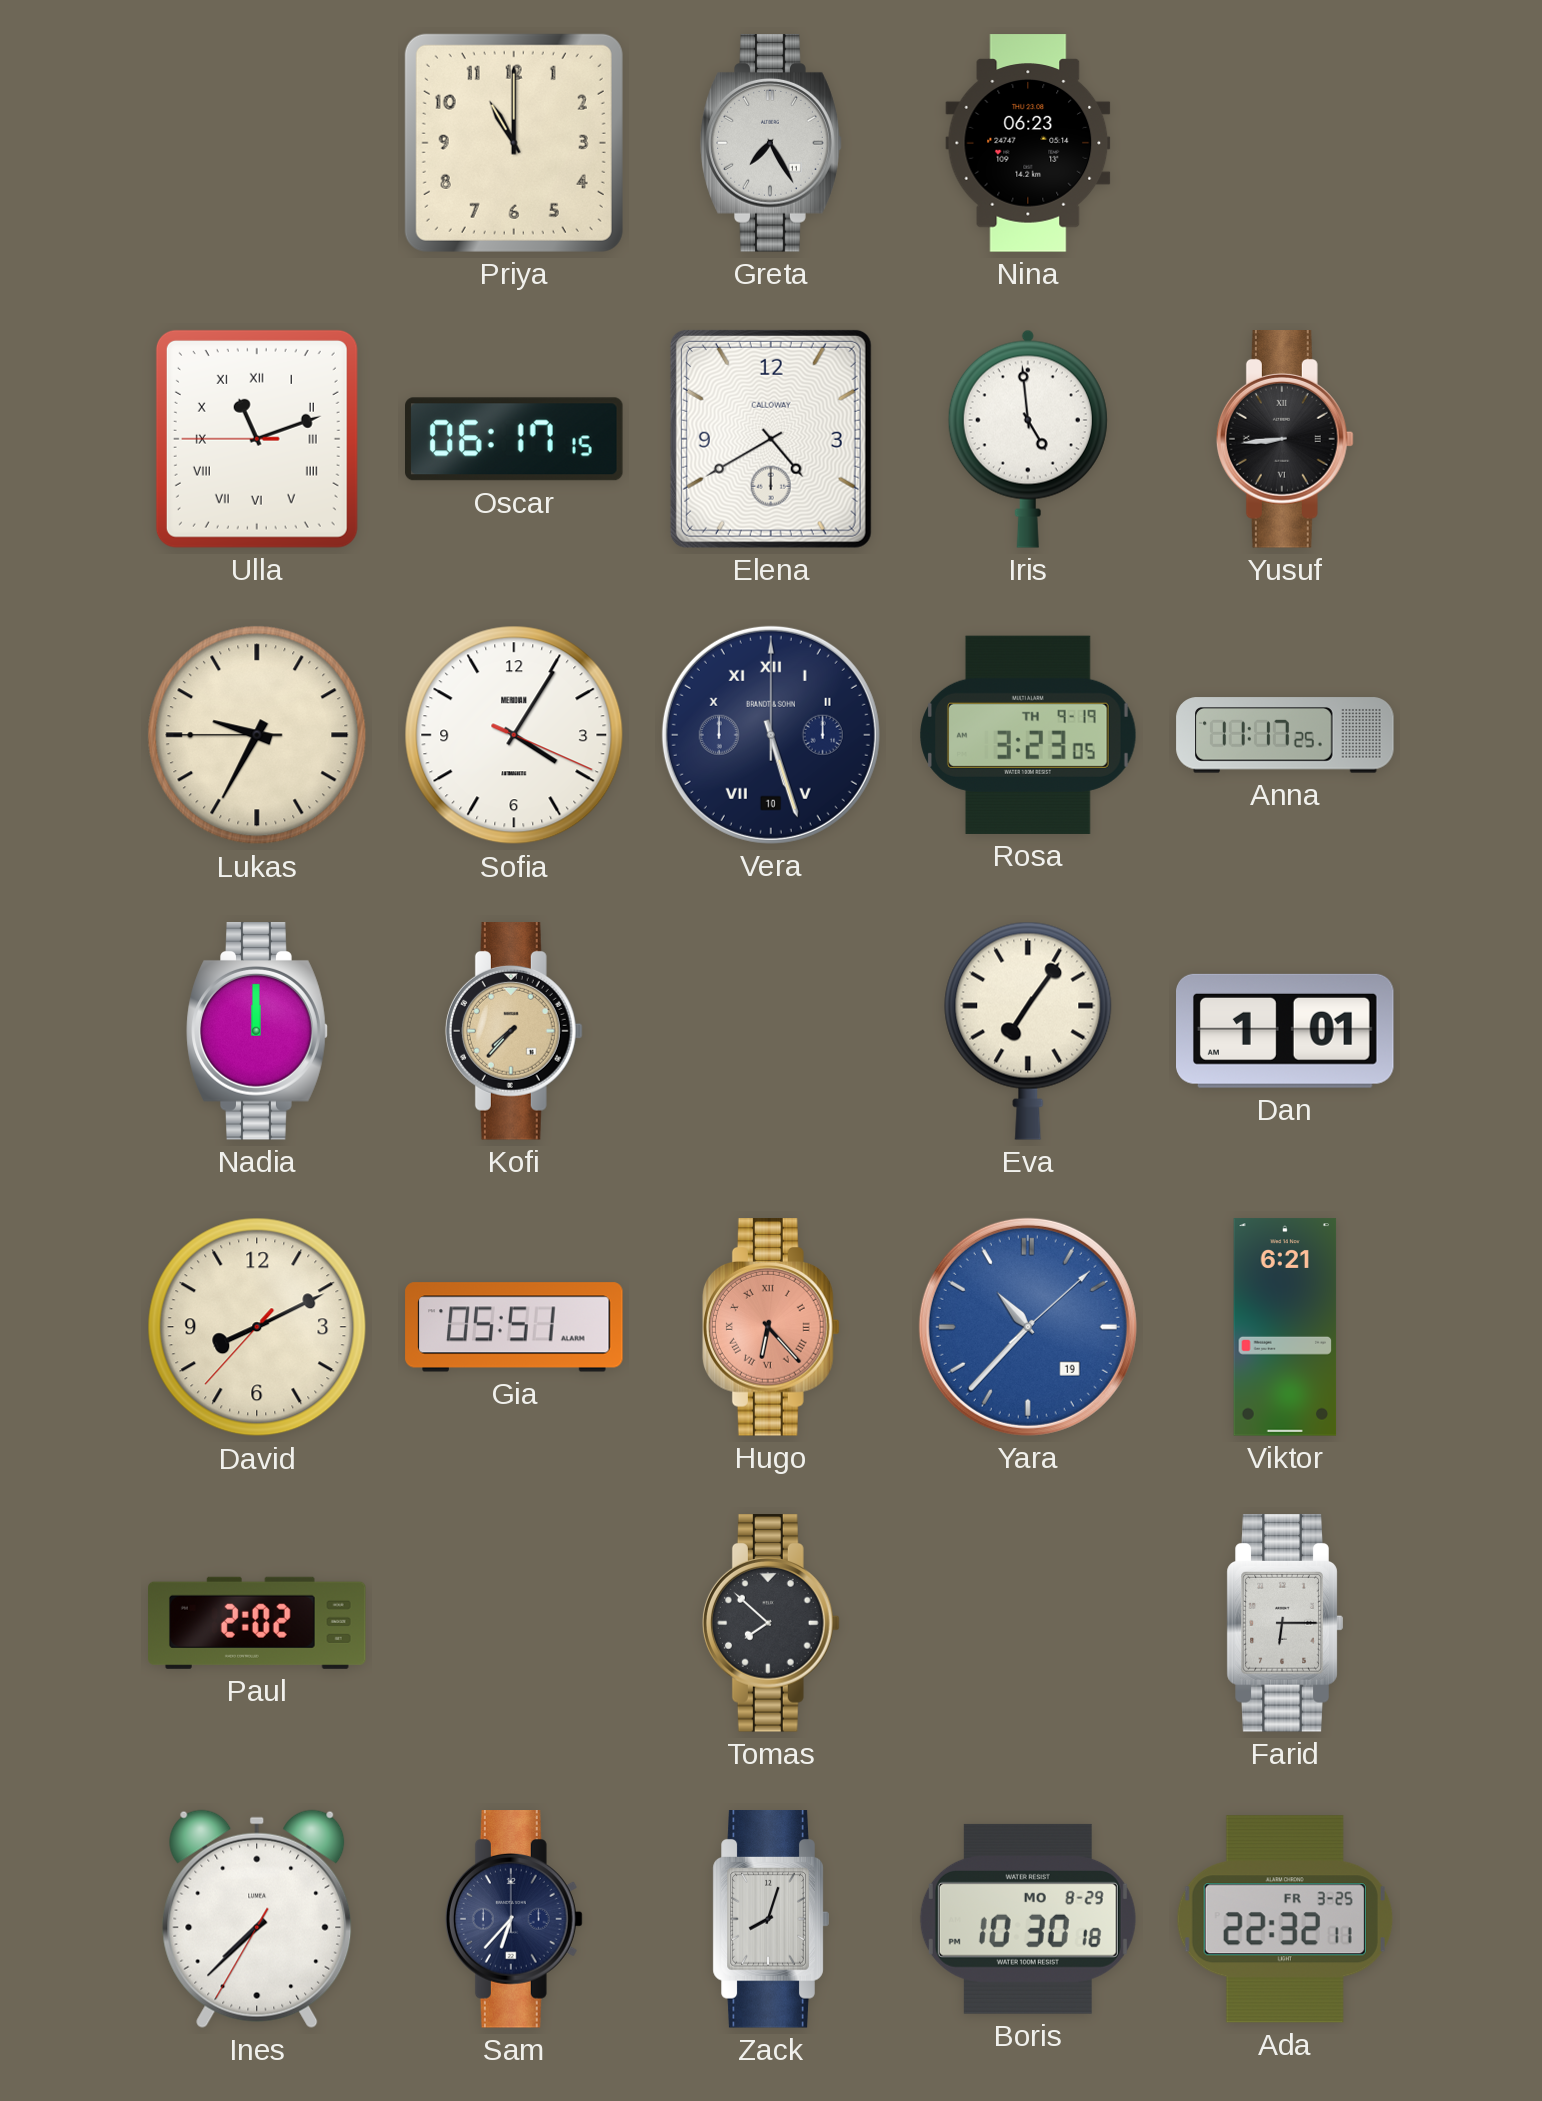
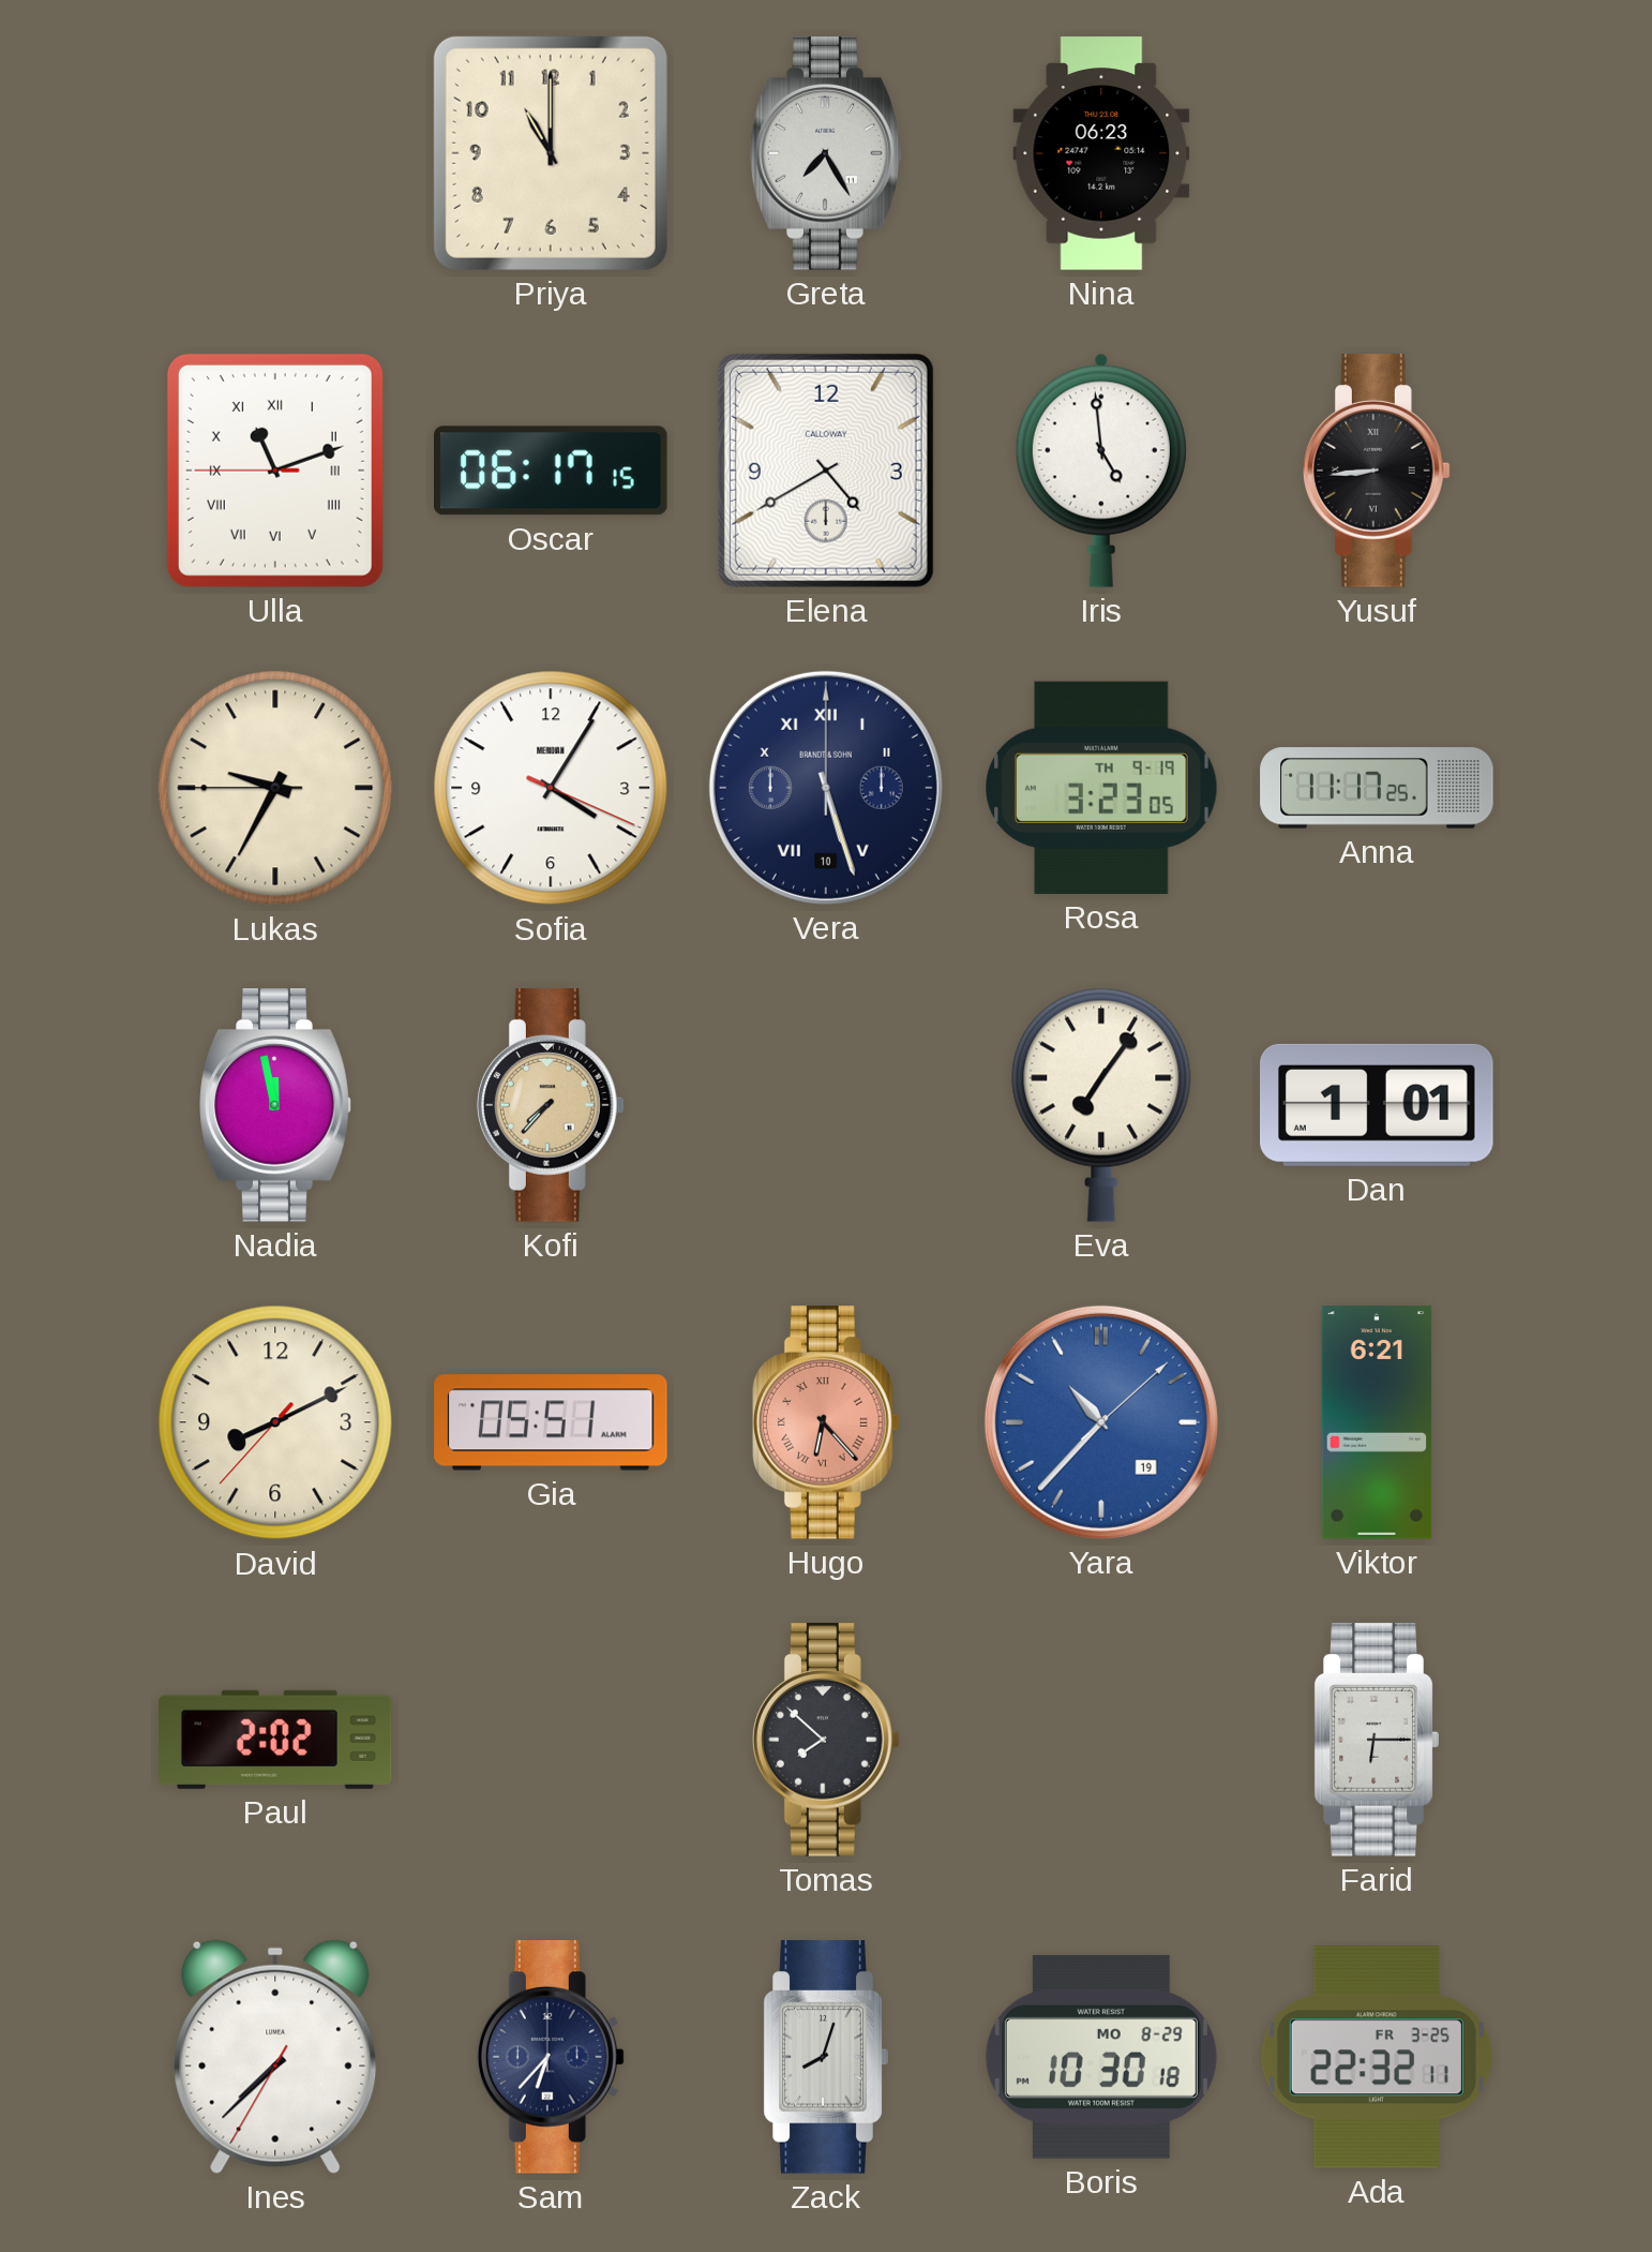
Nadia: 12:00 -> 11:58
